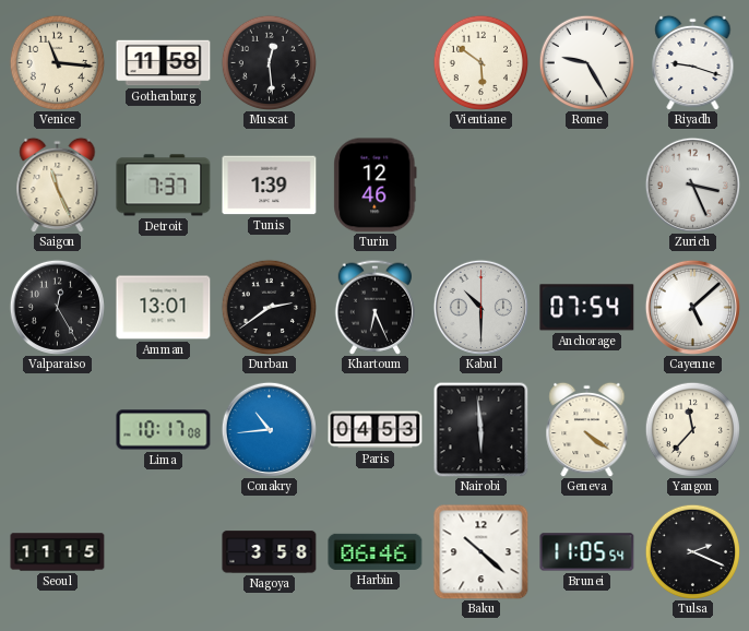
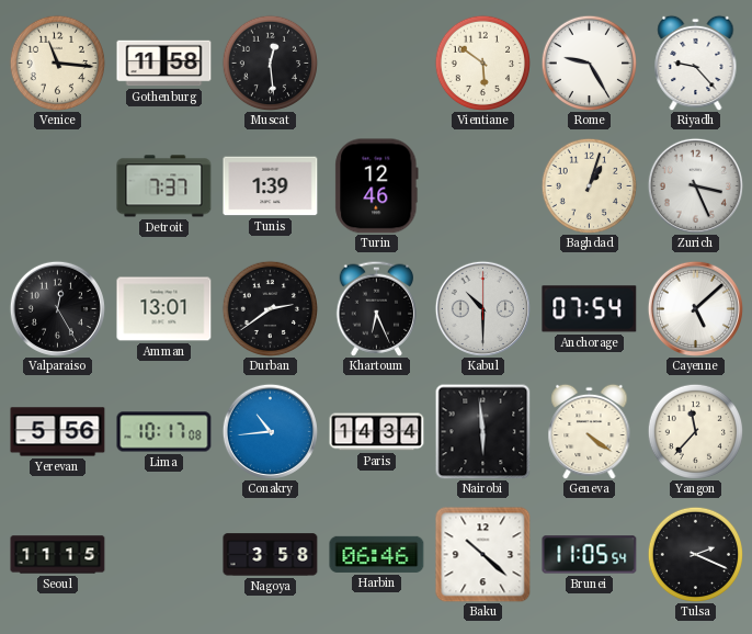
Riyadh: 9:18 -> 9:23
Saigon: 11:26 -> none
Baghdad: none -> 1:03
Yerevan: none -> 5:56
Paris: 04:53 -> 14:34
